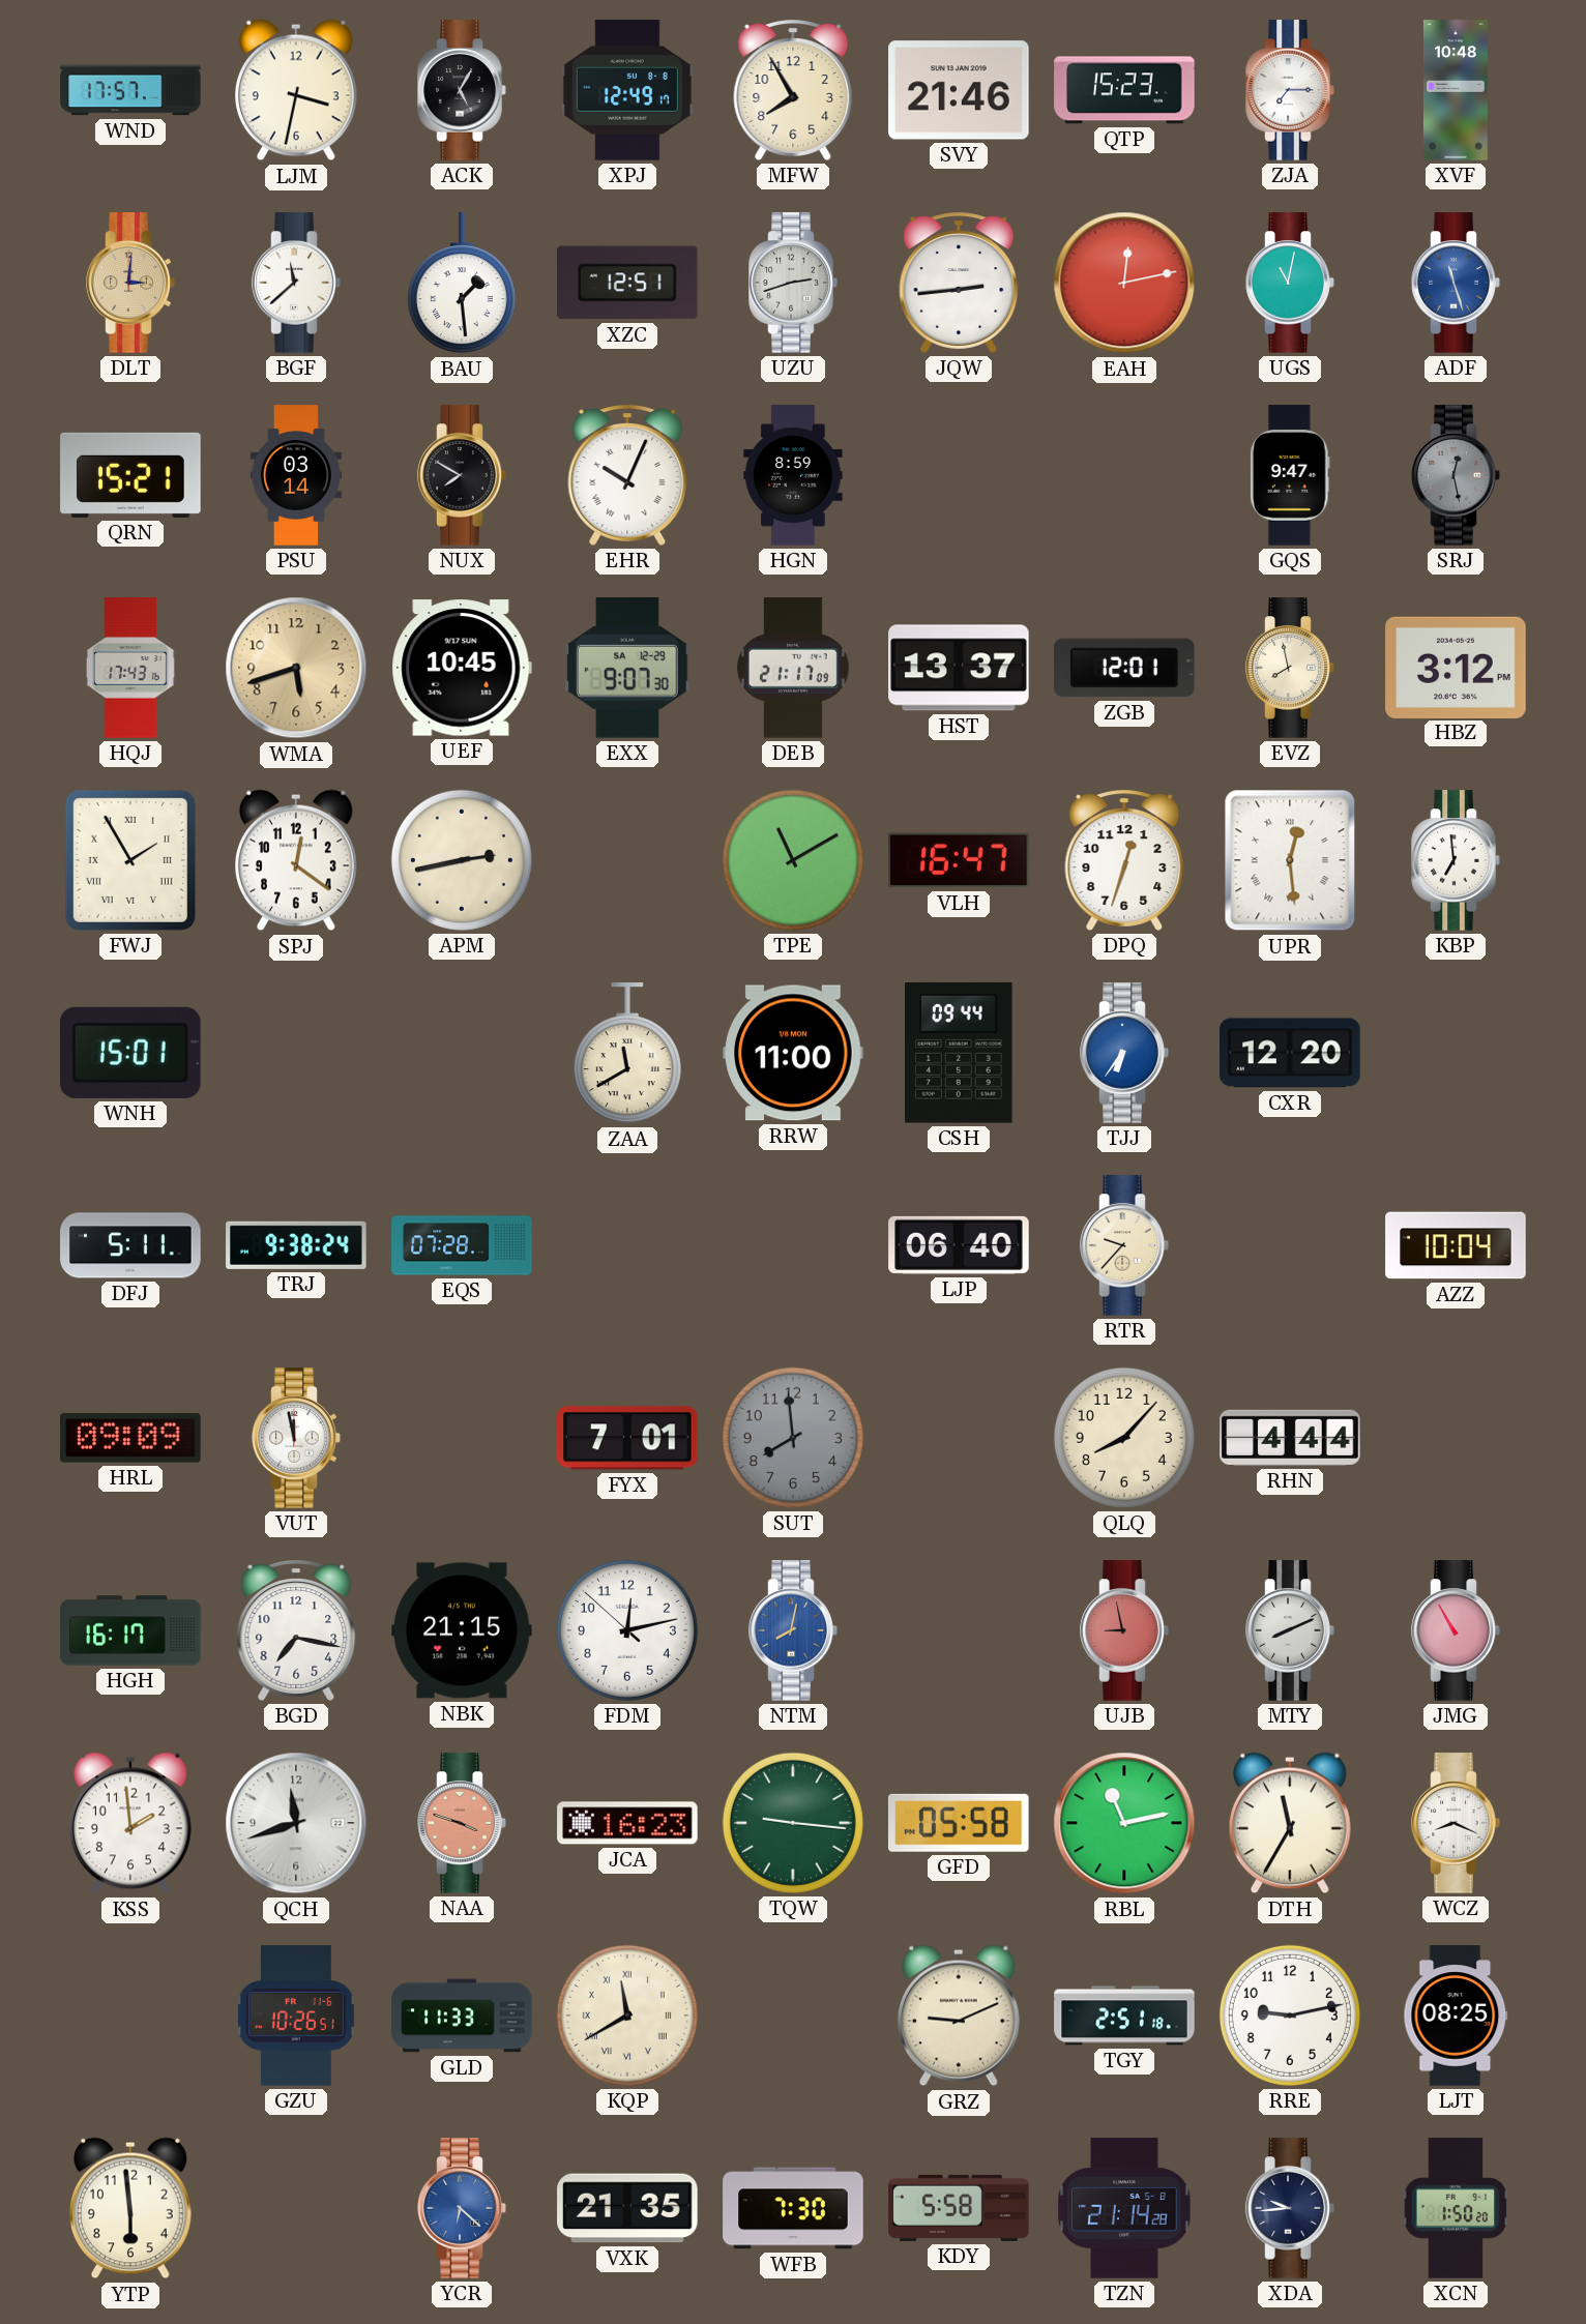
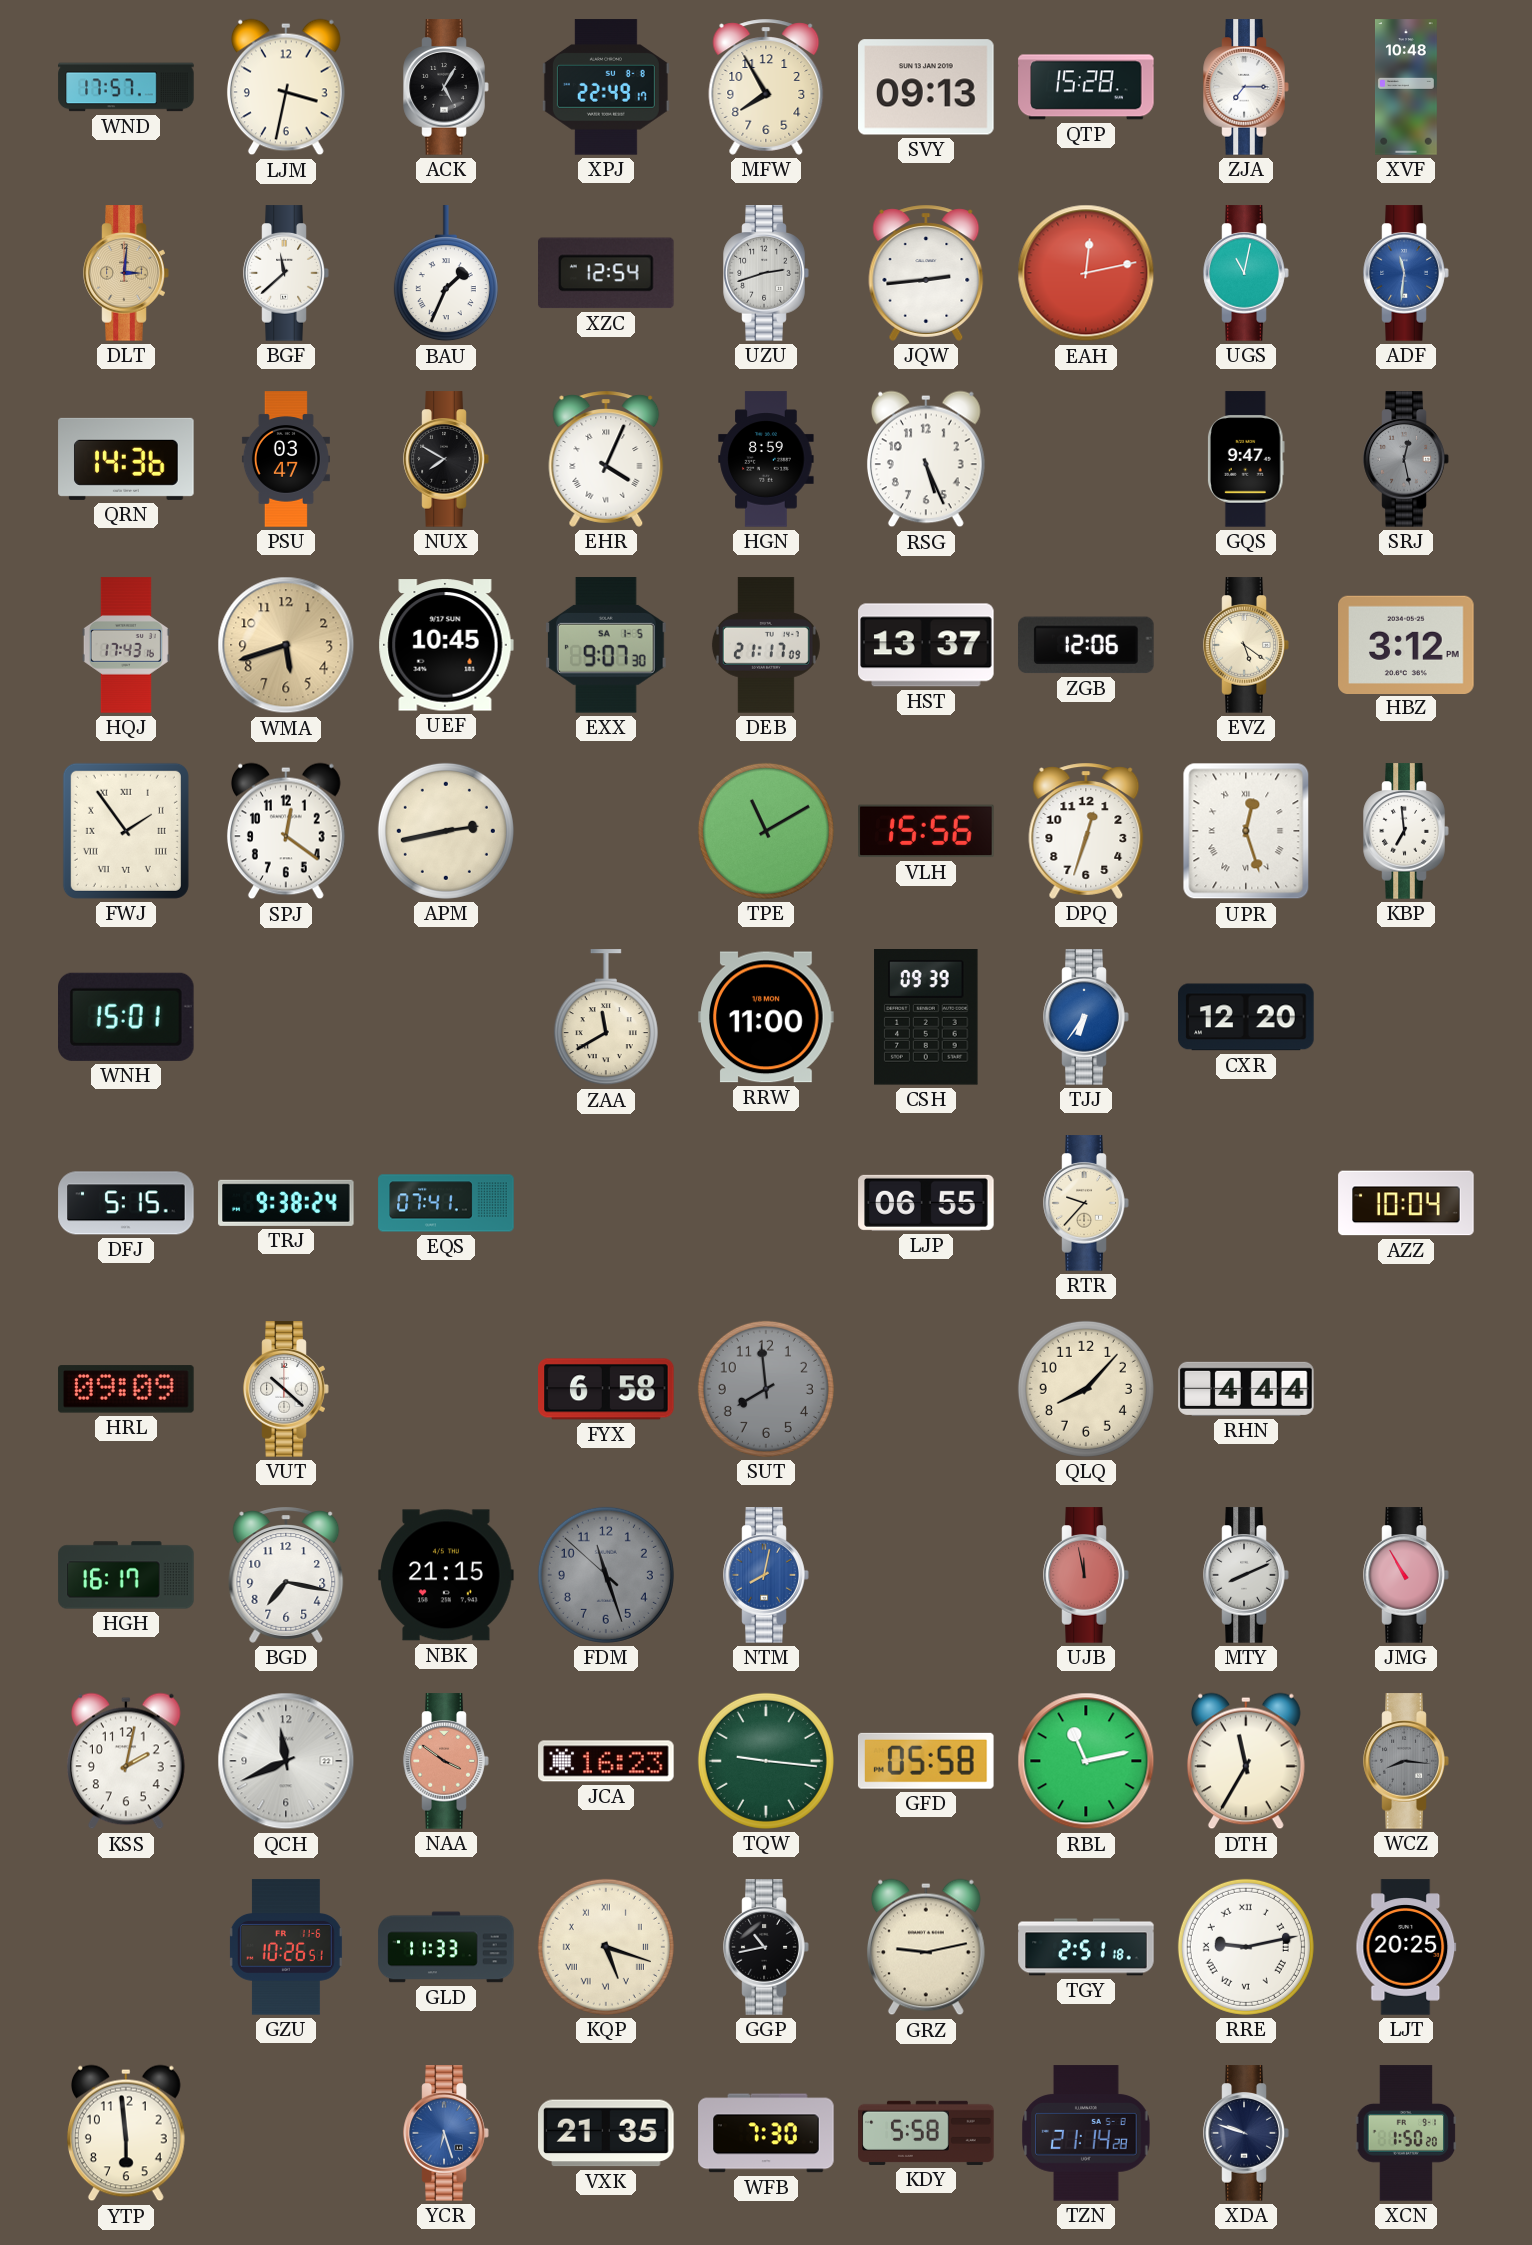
XPJ: 12:49 -> 22:49
SVY: 21:46 -> 09:13
QTP: 15:23 -> 15:28
BAU: 1:29 -> 1:34
XZC: 12:51 -> 12:54
ADF: 11:27 -> 11:31
QRN: 15:21 -> 14:36
PSU: 03:14 -> 03:47
EHR: 10:04 -> 4:04
RSG: none -> 5:26
EXX date: SA 12-29 -> SA 1-5
ZGB: 12:01 -> 12:06
EVZ: 7:58 -> 5:21
FWJ: 1:55 -> 1:54
VLH: 16:47 -> 15:56
UPR: 12:29 -> 12:27
CSH: 09:44 -> 09:39
DFJ: 5:11 -> 5:15
EQS: 07:28 -> 07:41
LJP: 06:40 -> 06:55
VUT: 11:58 -> 10:22
FYX: 7:01 -> 6:58
FDM: 12:12 -> 11:26
FDM dial: white -> grey
UJB: 8:58 -> 11:58
KSS: 1:59 -> 2:02
QCH: 11:42 -> 11:41
NAA: 3:48 -> 3:51
WCZ: 8:19 -> 8:16
WCZ dial: white -> grey
KQP: 11:40 -> 5:18
GGP: none -> 10:43
GRZ: 9:11 -> 9:13
RRE numerals: Arabic -> Roman
LJT: 08:25 -> 20:25
YCR: 6:22 -> 6:27
XDA: 9:44 -> 9:48
